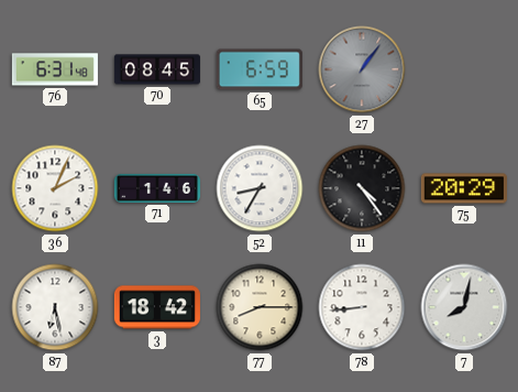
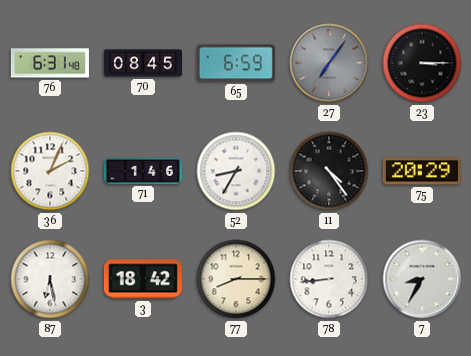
27: 1:06 -> 7:06
23: none -> 3:15
7: 8:02 -> 8:35
